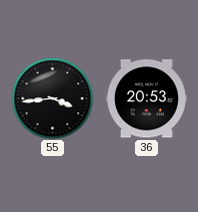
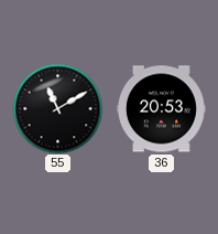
55: 3:44 -> 11:10
